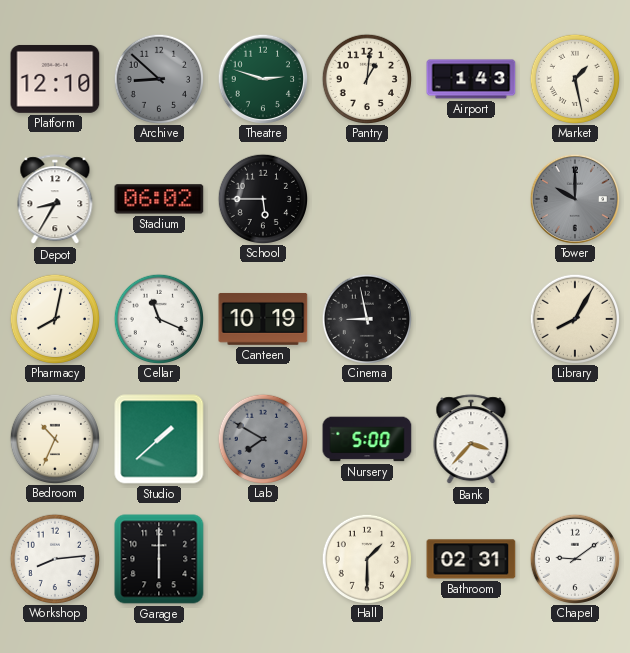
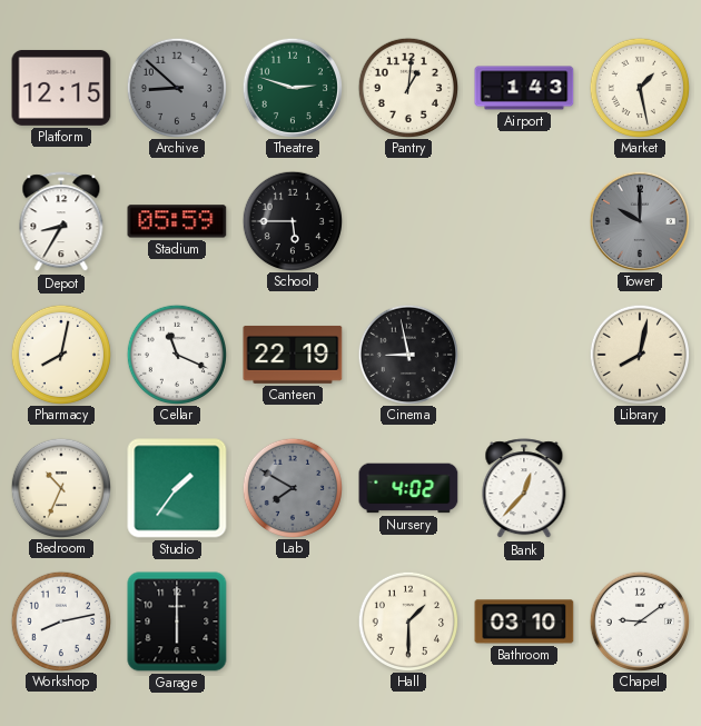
Platform: 12:10 -> 12:15
Stadium: 06:02 -> 05:59
Canteen: 10:19 -> 22:19
Library: 8:05 -> 8:02
Studio: 1:38 -> 1:36
Nursery: 5:00 -> 4:02
Bank: 3:37 -> 12:37
Workshop: 8:14 -> 8:13
Bathroom: 02:31 -> 03:10
